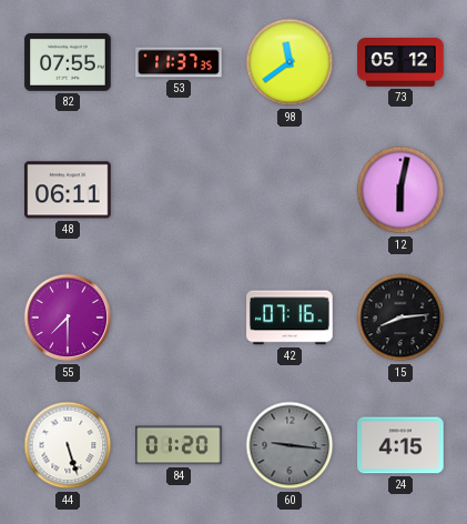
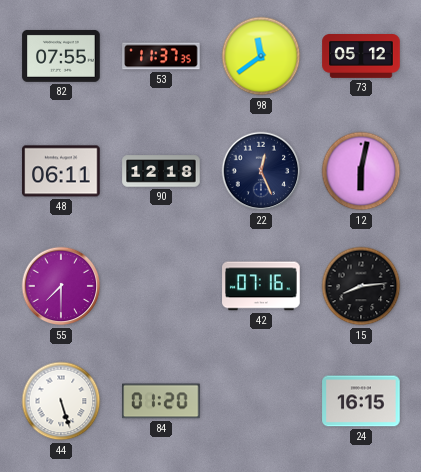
90: none -> 12:18
22: none -> 12:26
60: 9:16 -> none
24: 4:15 -> 16:15
